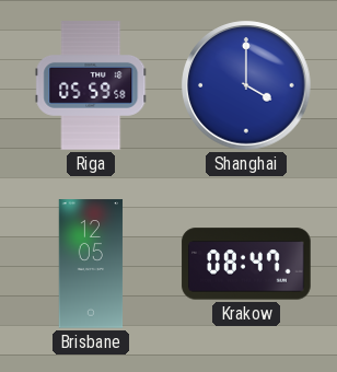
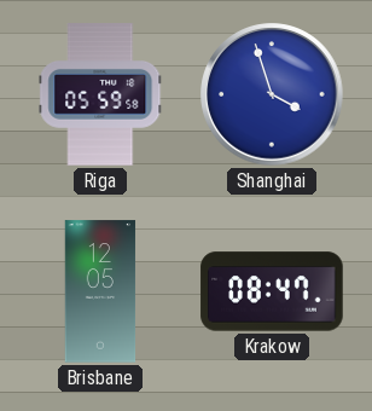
Shanghai: 4:00 -> 3:57
